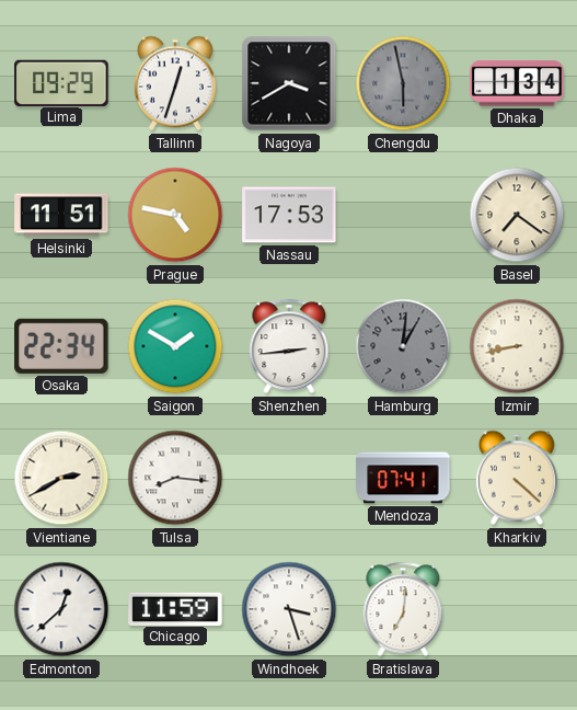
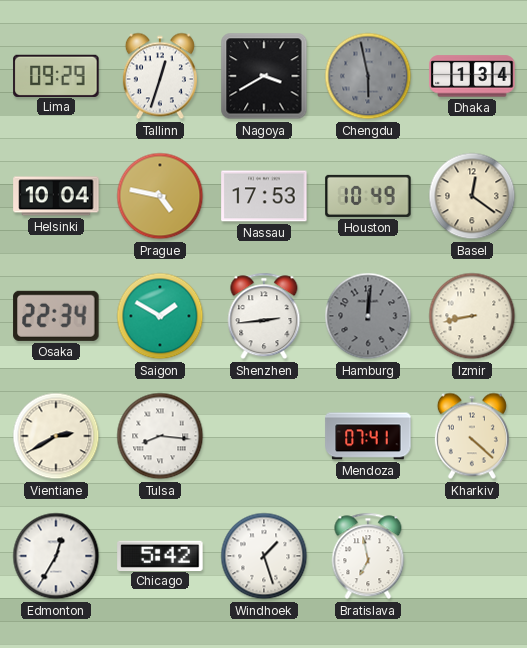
Helsinki: 11:51 -> 10:04
Houston: none -> 10:49
Basel: 7:21 -> 12:21
Hamburg: 1:01 -> 12:01
Edmonton: 12:38 -> 12:35
Chicago: 11:59 -> 5:42
Windhoek: 3:27 -> 1:27
Bratislava: 7:01 -> 6:58
